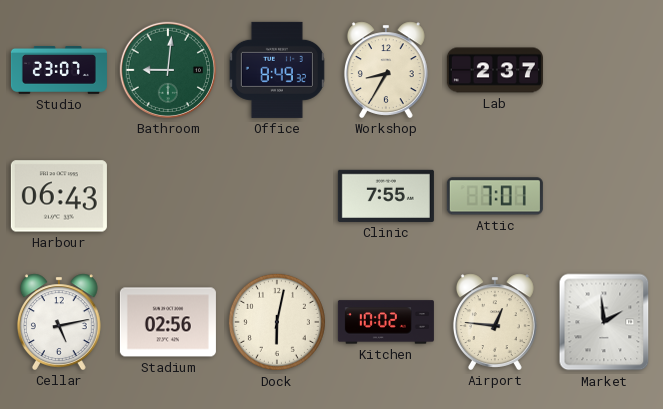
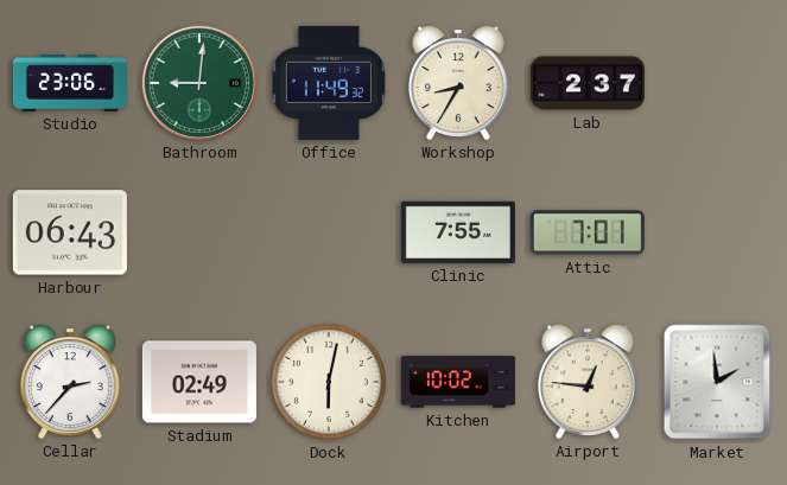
Studio: 23:07 -> 23:06
Office: 8:49 -> 11:49
Cellar: 5:13 -> 2:37
Stadium: 02:56 -> 02:49
